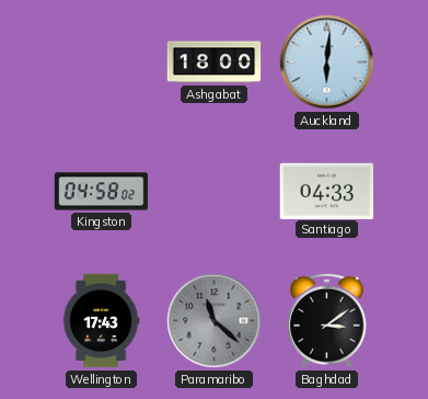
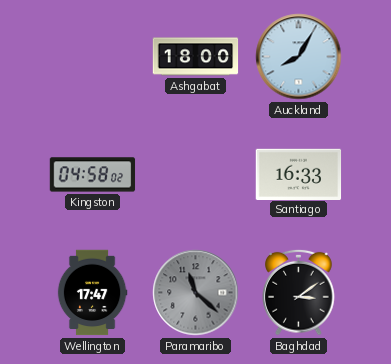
Auckland: 6:01 -> 8:05
Santiago: 04:33 -> 16:33
Wellington: 17:43 -> 17:47
